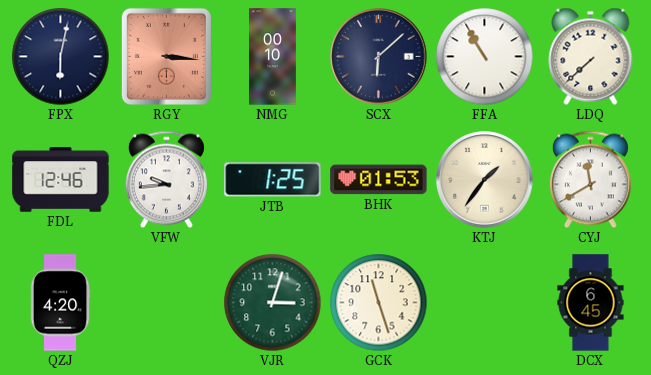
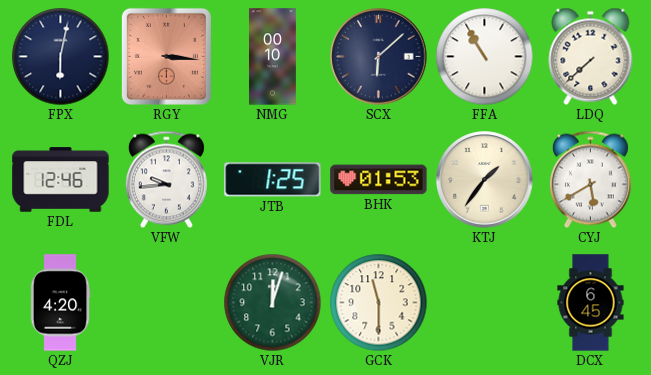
CYJ: 11:40 -> 5:40
VJR: 3:03 -> 12:03
GCK: 11:27 -> 11:30
